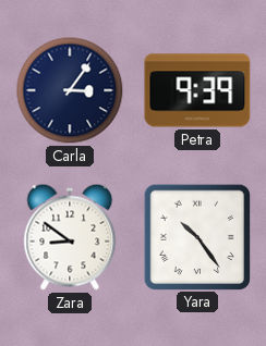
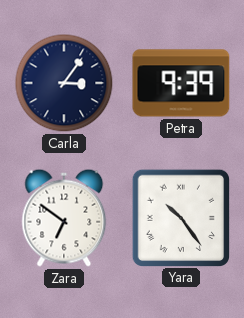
Zara: 8:51 -> 6:51
